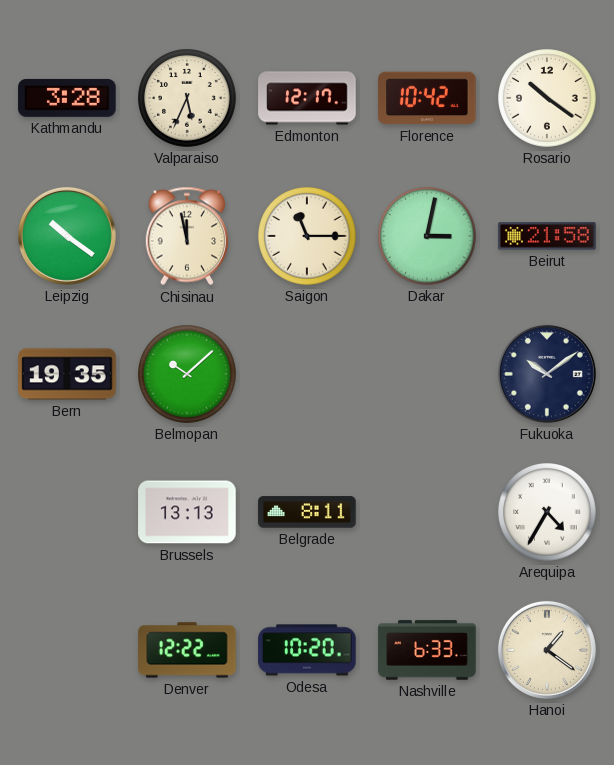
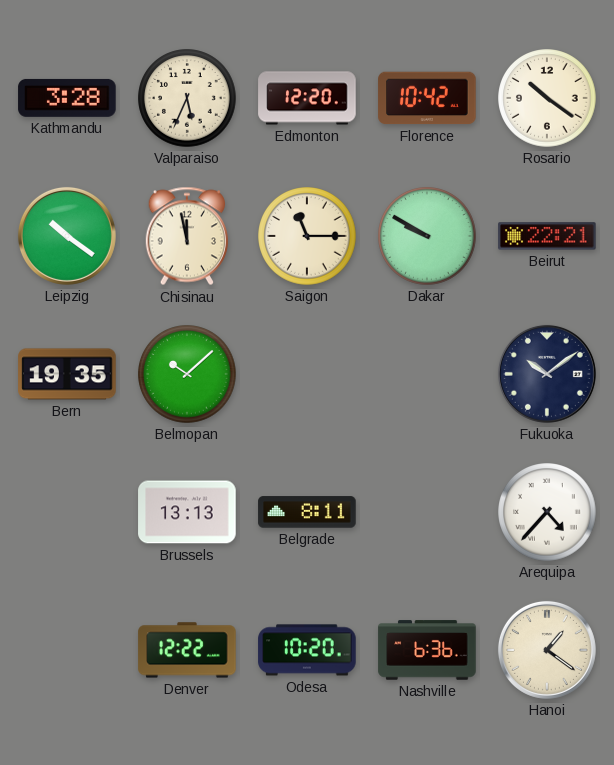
Edmonton: 12:17 -> 12:20
Dakar: 3:02 -> 9:50
Beirut: 21:58 -> 22:21
Arequipa: 4:35 -> 4:37
Nashville: 6:33 -> 6:36
